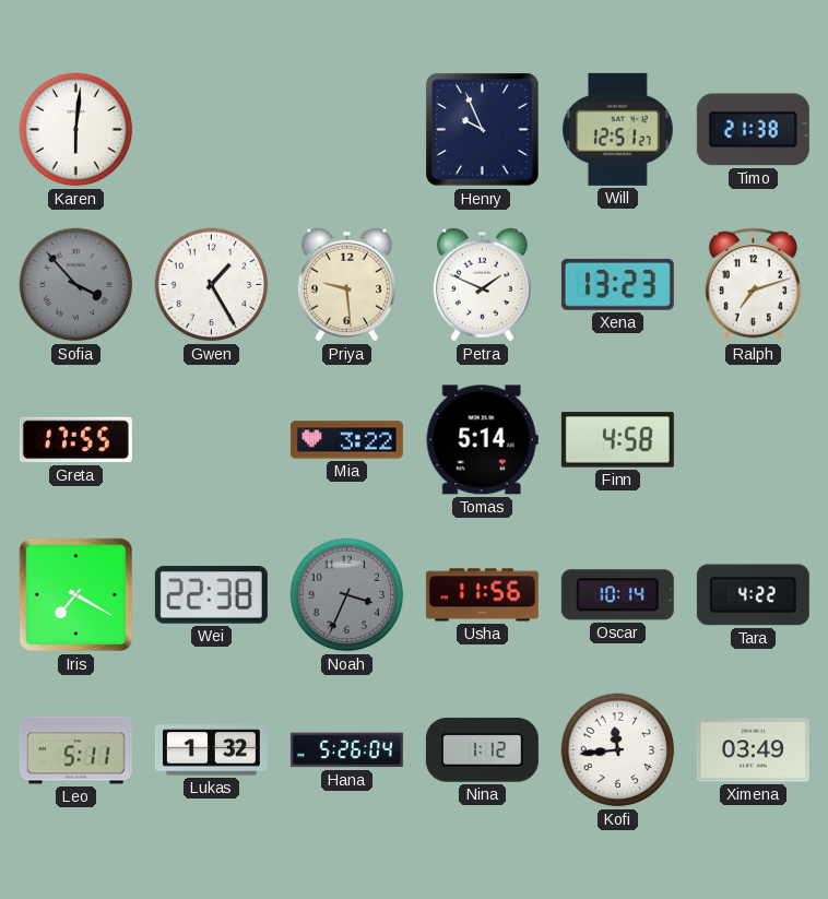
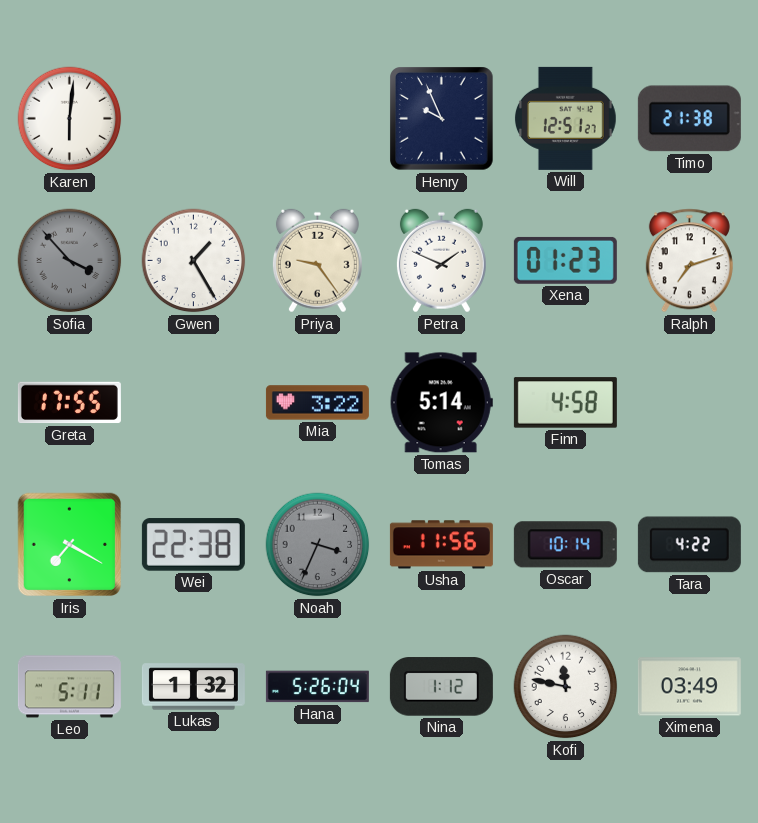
Priya: 9:29 -> 9:24
Xena: 13:23 -> 01:23
Kofi: 11:44 -> 11:47
